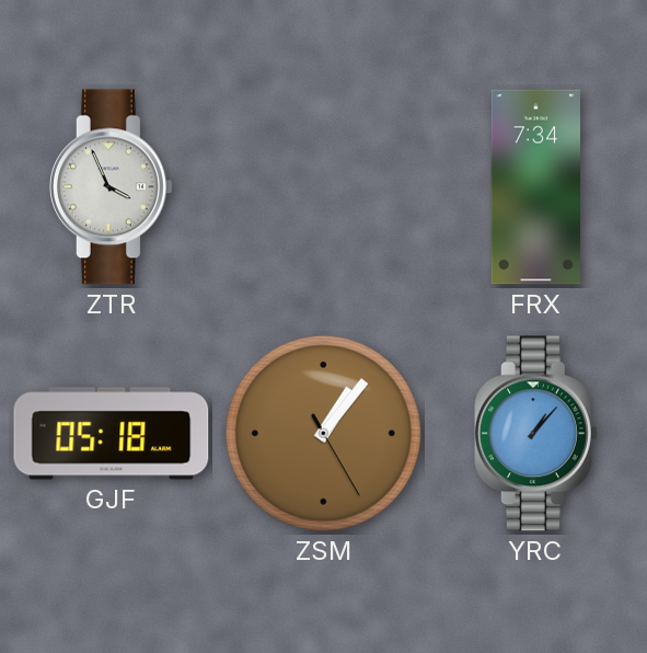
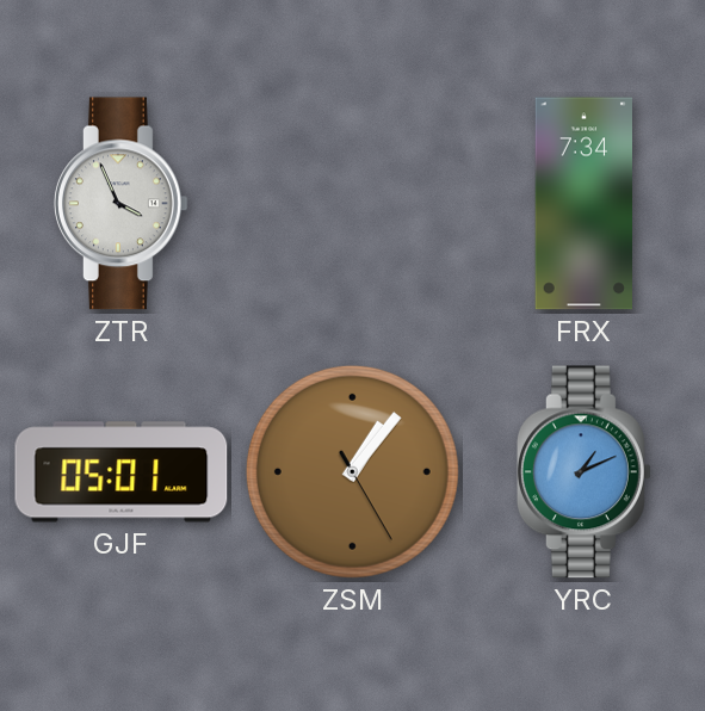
GJF: 05:18 -> 05:01
YRC: 1:07 -> 1:11
